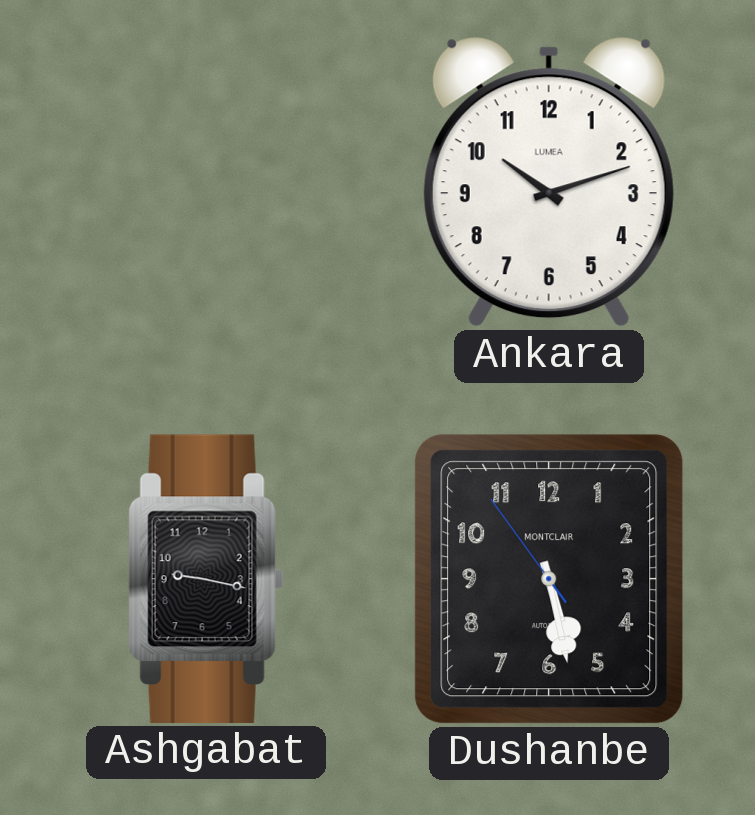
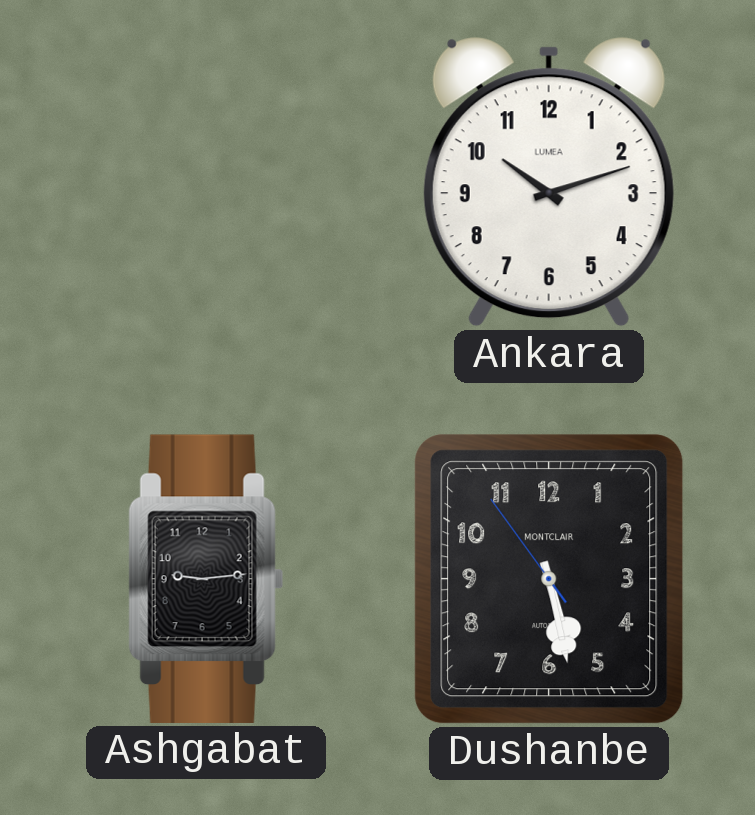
Ashgabat: 9:17 -> 9:14
